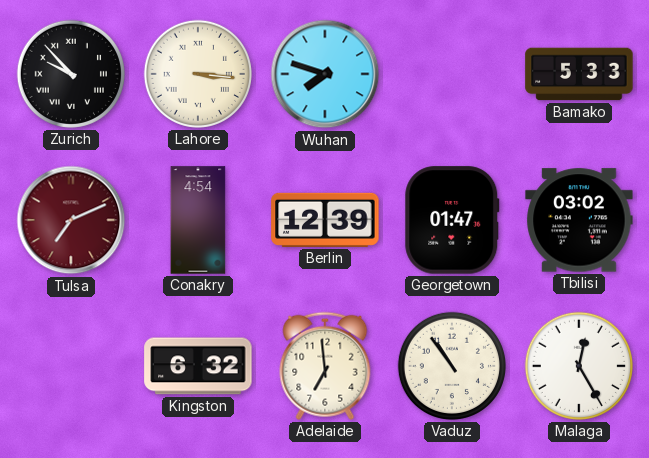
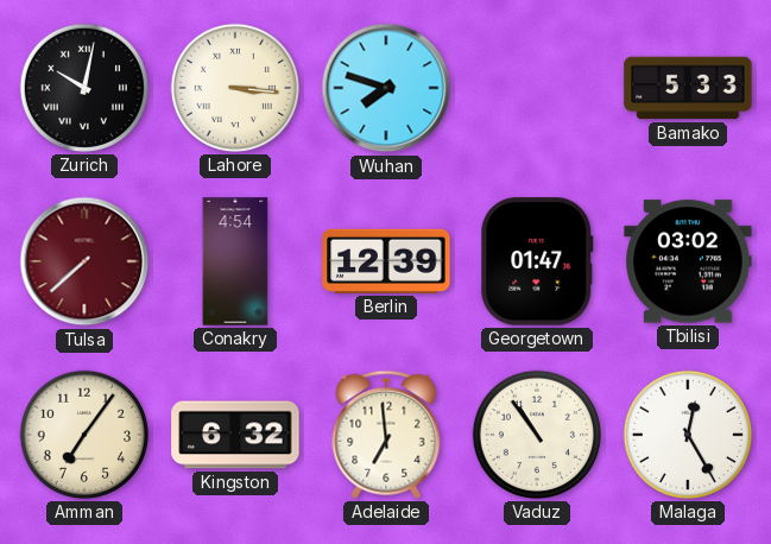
Zurich: 9:53 -> 10:02
Tulsa: 7:11 -> 7:38
Amman: none -> 7:06
